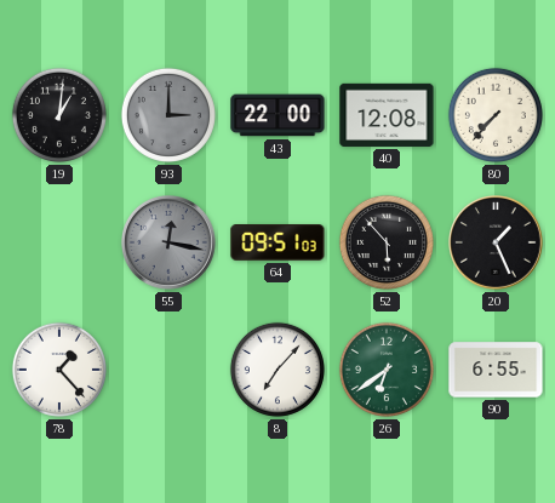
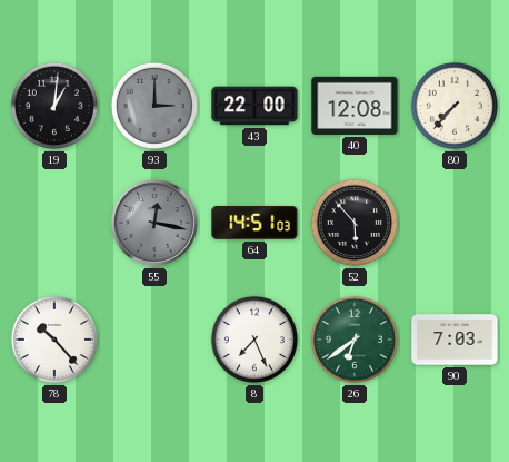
64: 09:51 -> 14:51
20: 1:26 -> none
78: 1:23 -> 10:23
8: 7:07 -> 7:26
90: 6:55 -> 7:03
